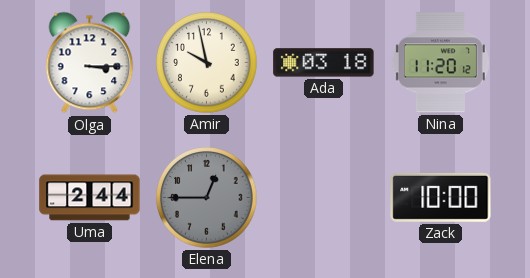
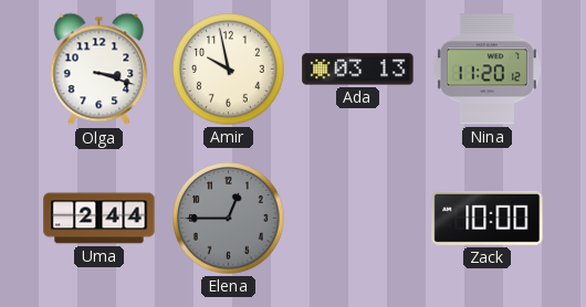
Olga: 3:15 -> 3:18
Ada: 03:18 -> 03:13
